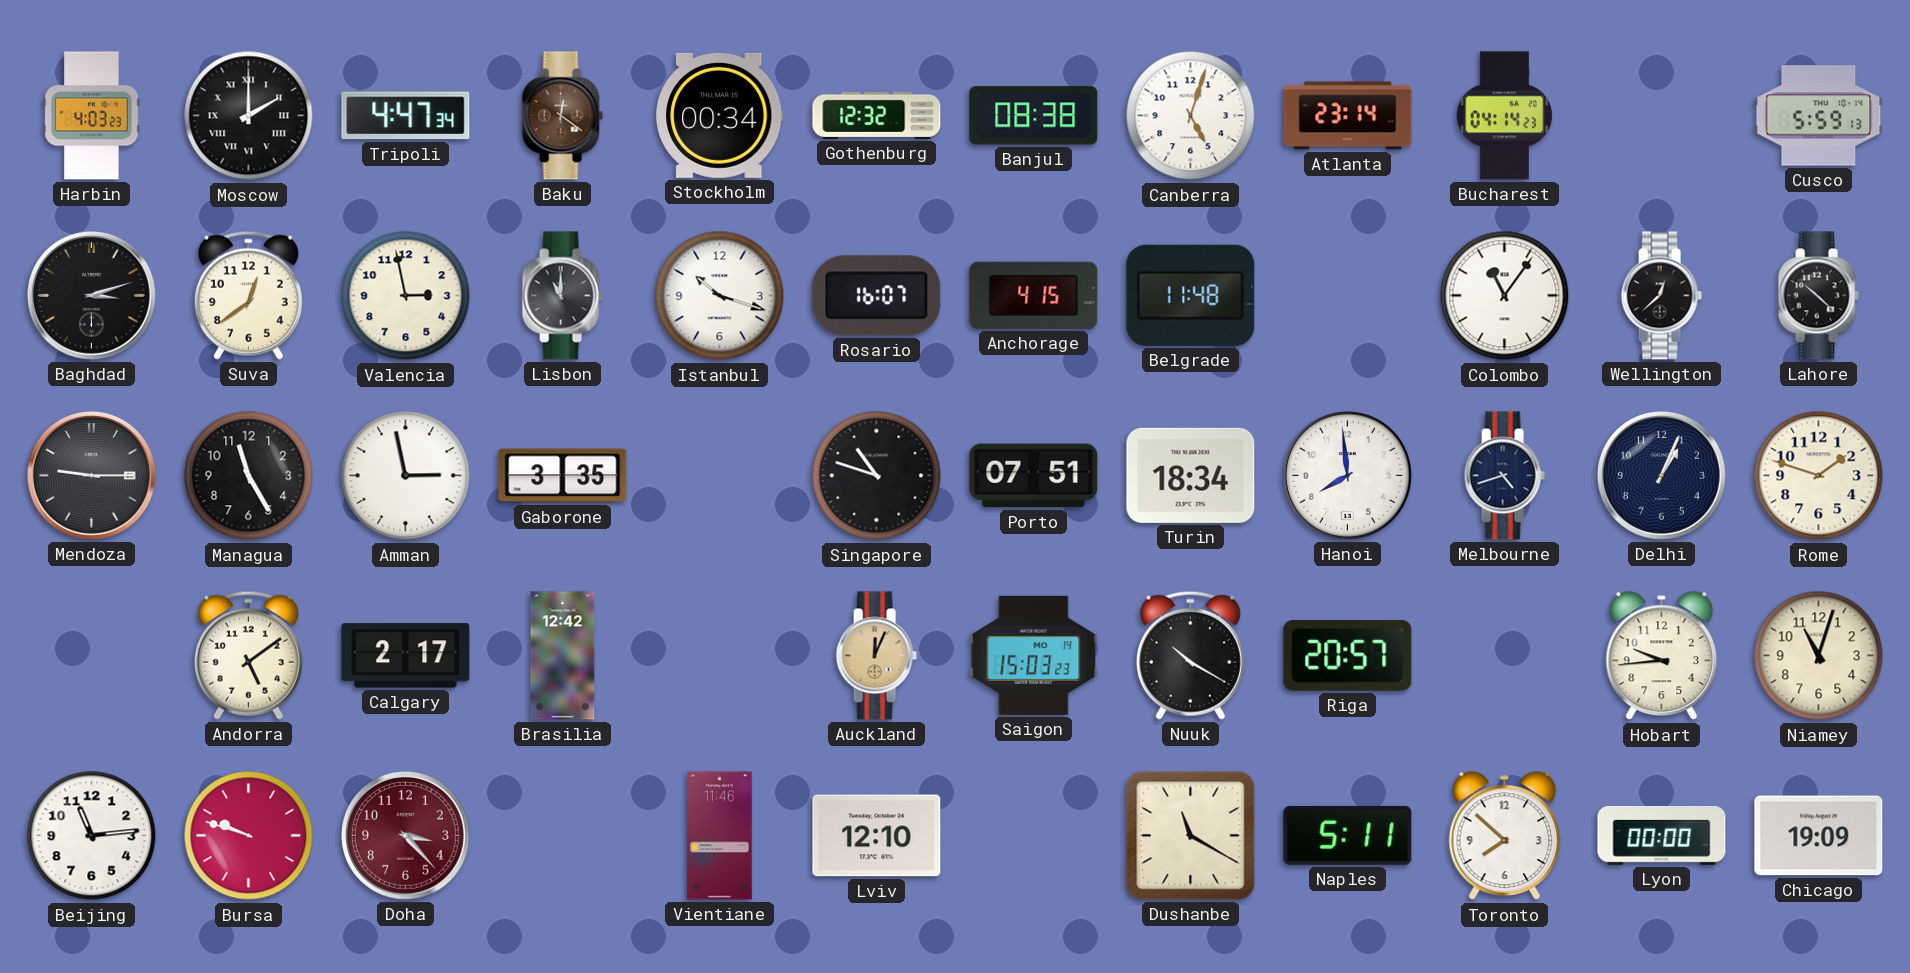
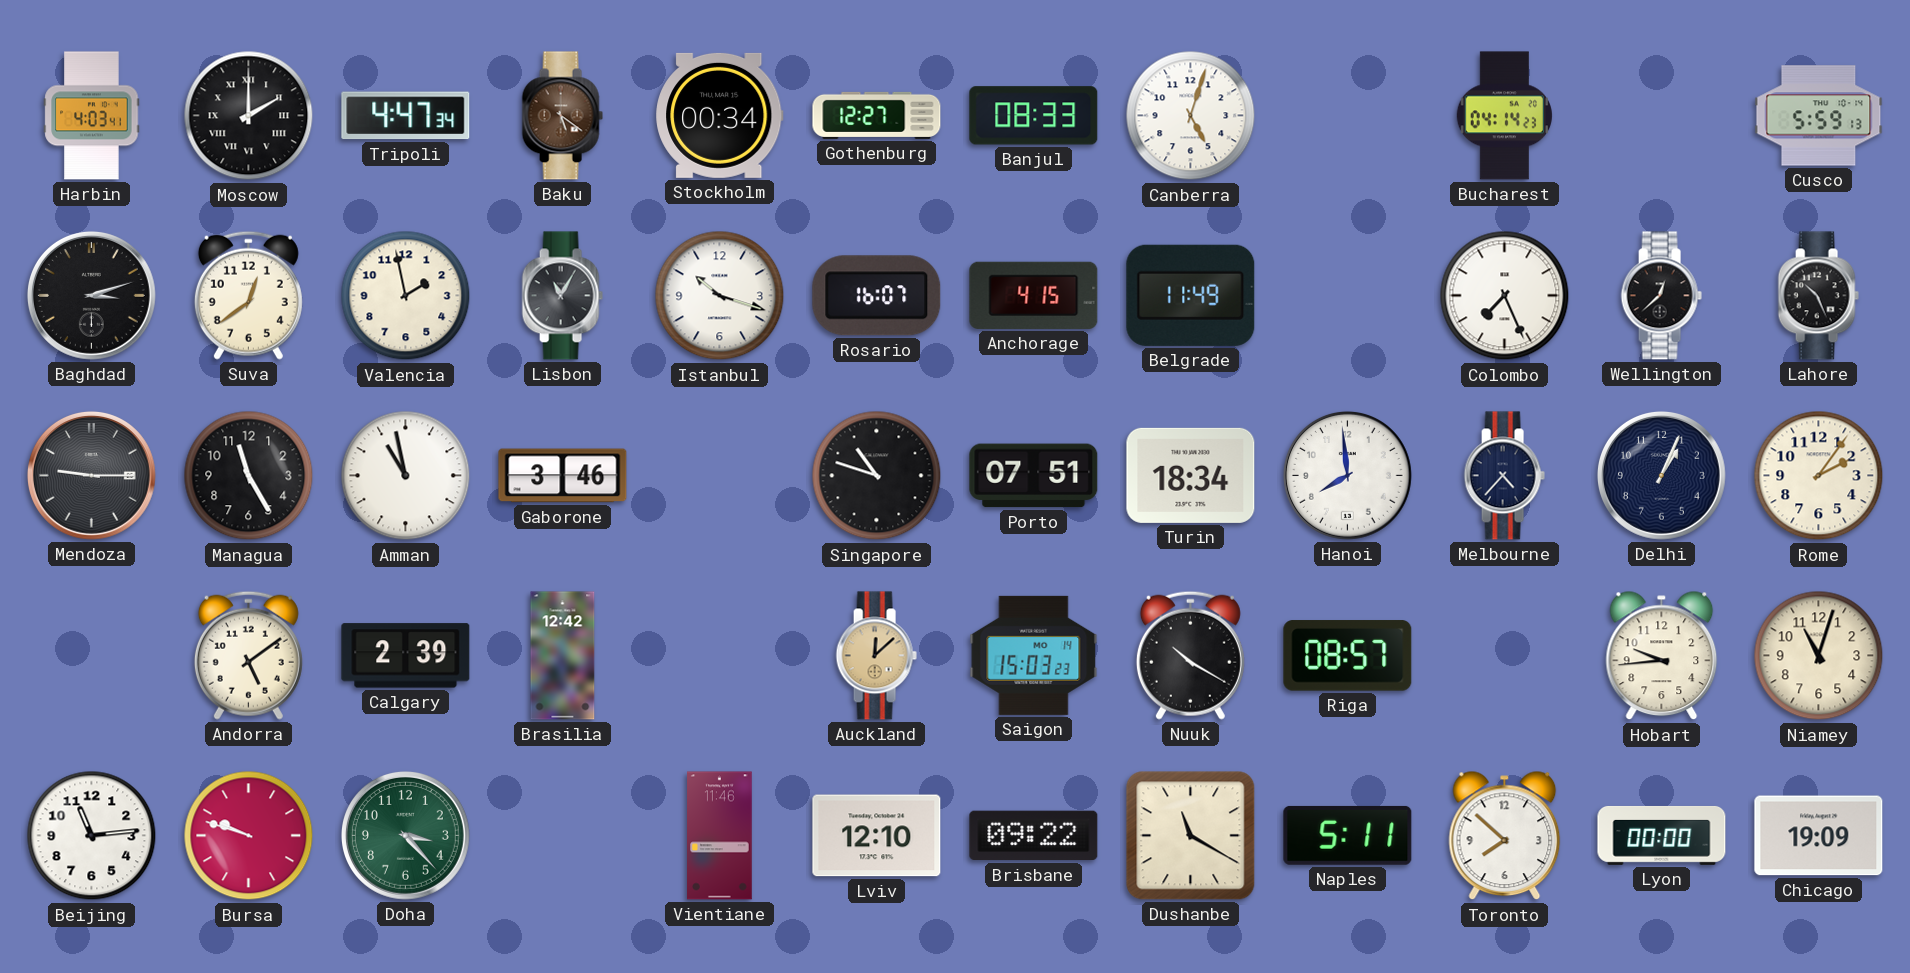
Harbin: 4:03:23 -> 4:03:41
Baku: 12:21 -> 5:21
Gothenburg: 12:32 -> 12:27
Banjul: 08:38 -> 08:33
Atlanta: 23:14 -> none
Valencia: 2:58 -> 1:58
Lisbon: 11:00 -> 11:05
Belgrade: 11:48 -> 11:49
Colombo: 11:06 -> 7:26
Lahore: 10:22 -> 10:26
Amman: 2:58 -> 10:58
Gaborone: 3:35 -> 3:46
Melbourne: 4:42 -> 4:37
Rome: 1:48 -> 2:06
Calgary: 2:17 -> 2:39
Auckland: 12:04 -> 12:08
Riga: 20:57 -> 08:57
Doha dial: burgundy -> green
Brisbane: none -> 09:22
